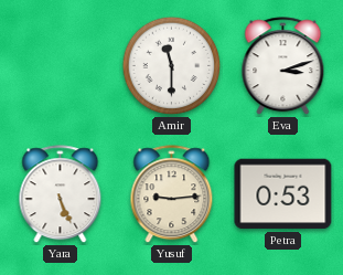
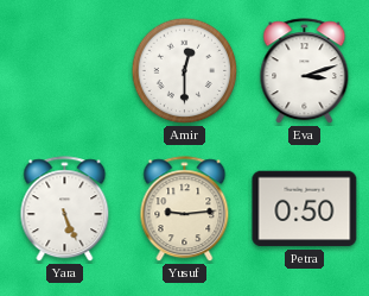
Amir: 11:30 -> 12:30
Petra: 0:53 -> 0:50
